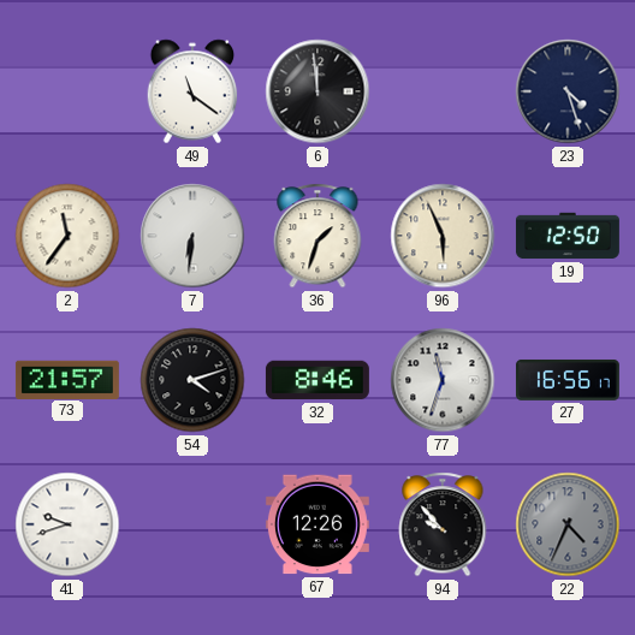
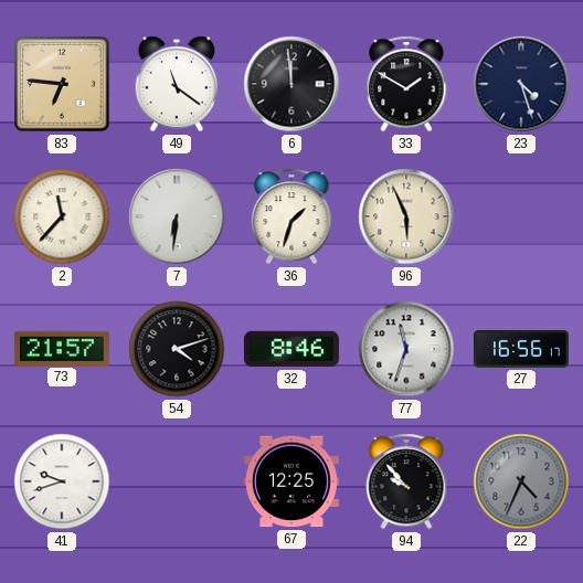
83: none -> 6:46
33: none -> 1:50
2: 11:36 -> 11:37
19: 12:50 -> none
67: 12:26 -> 12:25
